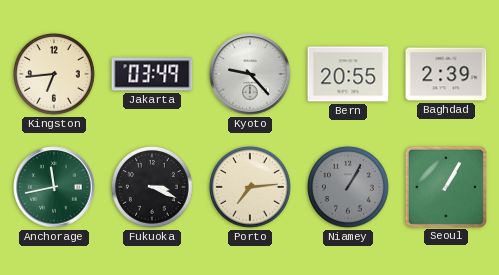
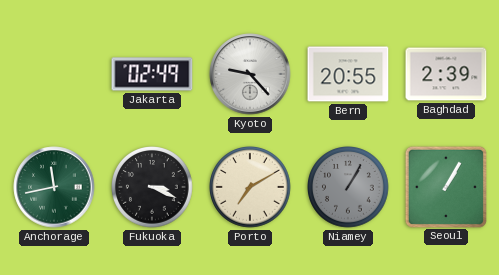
Kingston: 6:44 -> none
Jakarta: 03:49 -> 02:49
Porto: 7:14 -> 7:10
